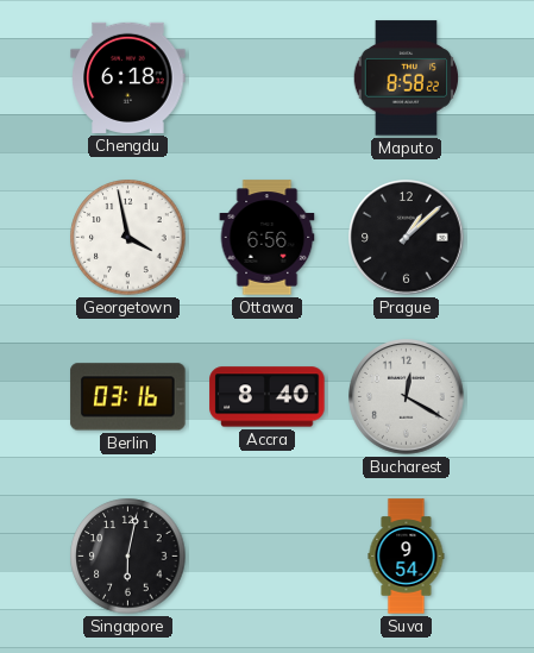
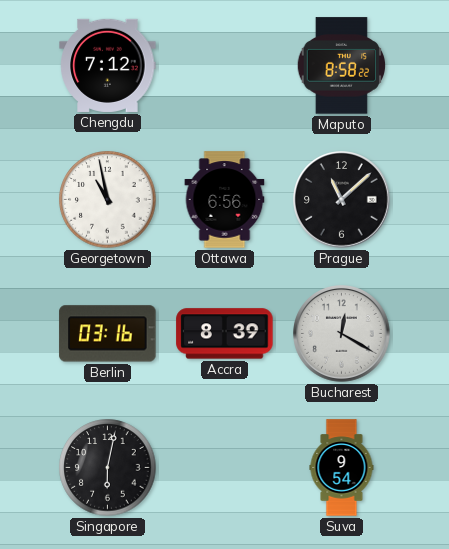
Chengdu: 6:18 -> 7:12
Georgetown: 3:58 -> 10:58
Prague: 1:08 -> 11:08
Accra: 8:40 -> 8:39
